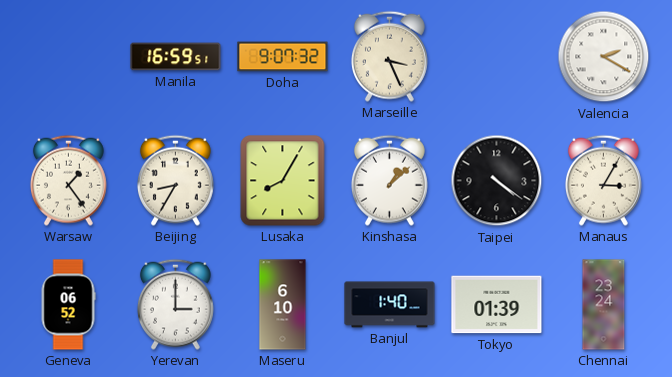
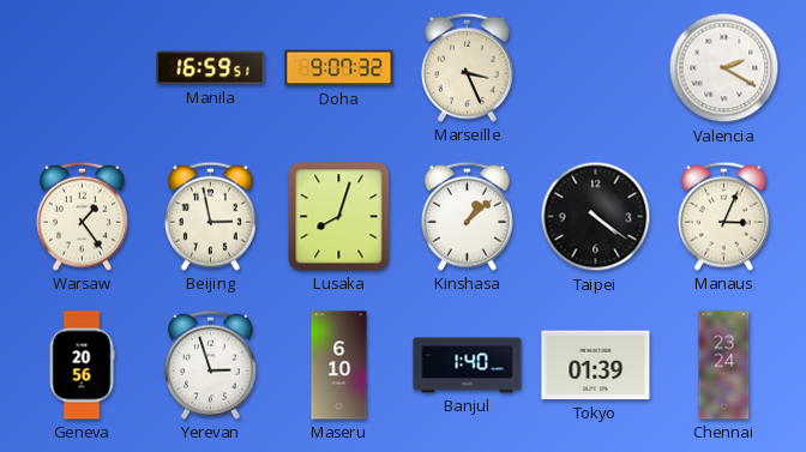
Beijing: 8:35 -> 2:58
Lusaka: 8:05 -> 8:03
Manaus: 3:05 -> 3:04
Geneva: 06:52 -> 20:56
Yerevan: 3:00 -> 2:57
